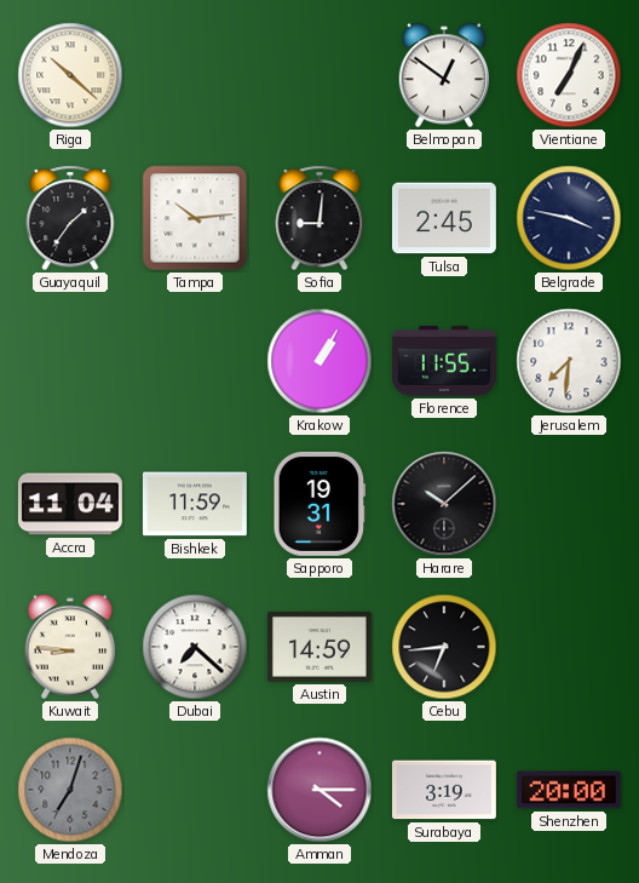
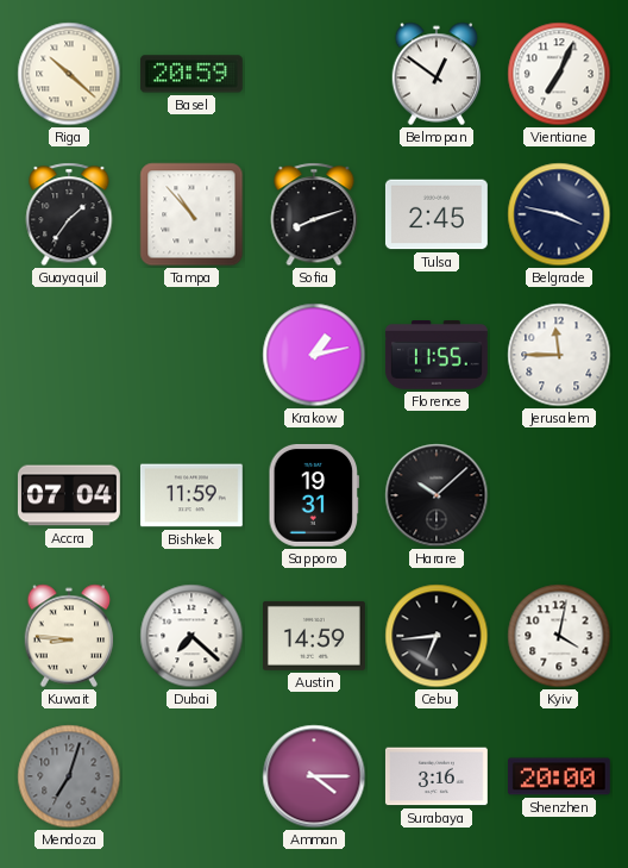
Basel: none -> 20:59
Tampa: 10:14 -> 10:53
Sofia: 9:01 -> 8:12
Krakow: 1:05 -> 1:13
Jerusalem: 7:31 -> 11:45
Accra: 11:04 -> 07:04
Kyiv: none -> 4:02
Surabaya: 3:19 -> 3:16
